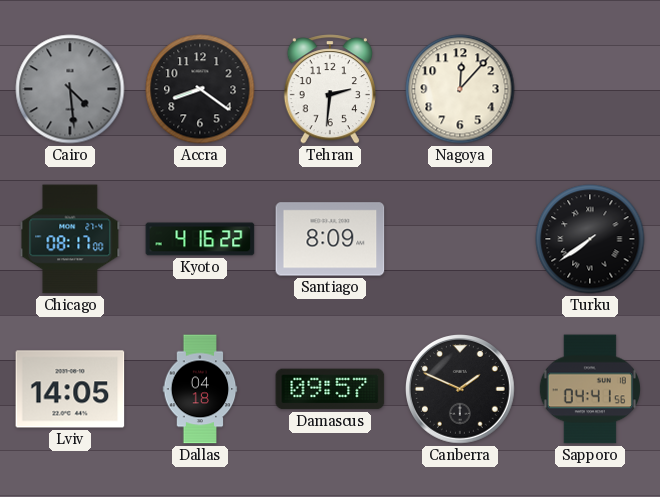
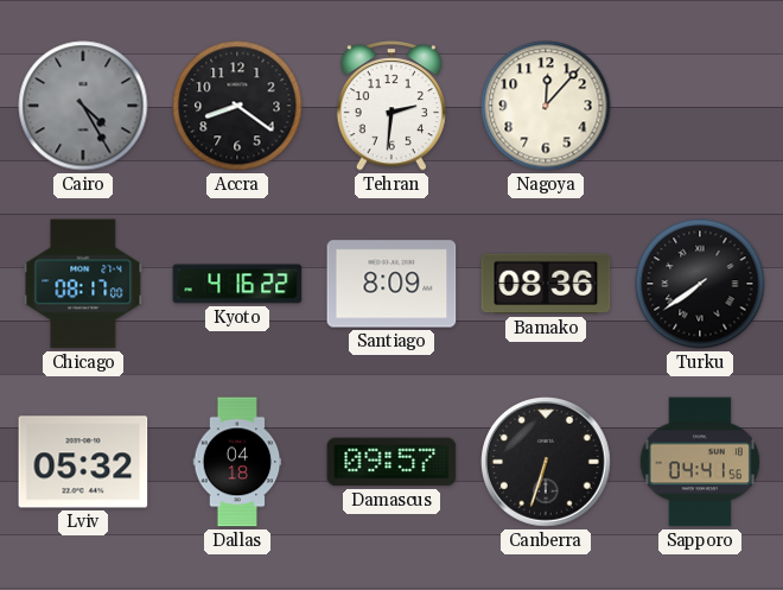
Cairo: 4:29 -> 4:25
Bamako: none -> 08:36
Lviv: 14:05 -> 05:32
Canberra: 1:49 -> 6:33
